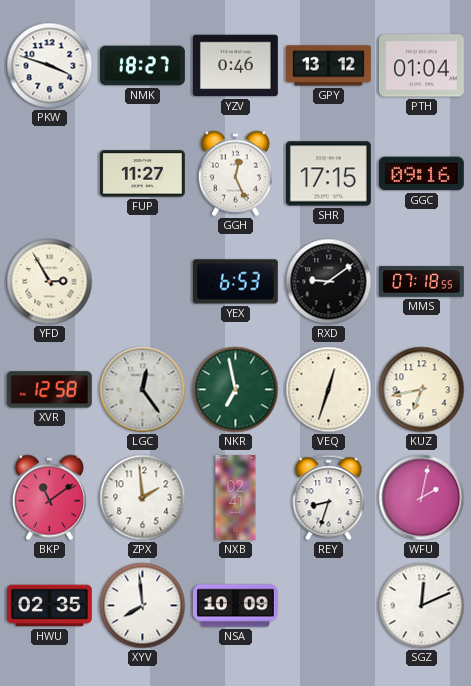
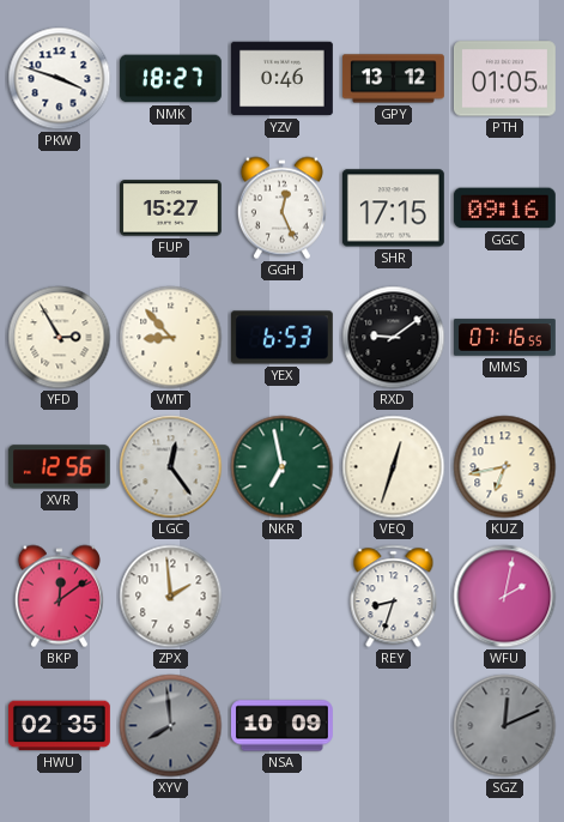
PTH: 01:04 -> 01:05
FUP: 11:27 -> 15:27
VMT: none -> 8:53
MMS: 07:18 -> 07:16
XVR: 12:58 -> 12:56
BKP: 11:09 -> 12:09
NXB: 02:41 -> none
XYV dial: white -> grey
SGZ dial: white -> grey
